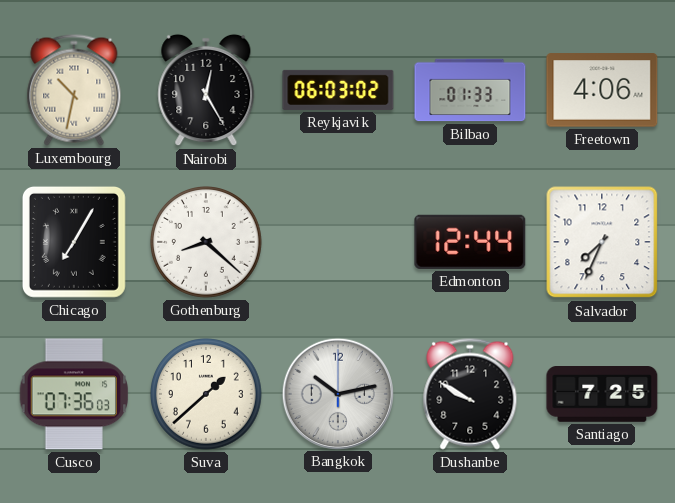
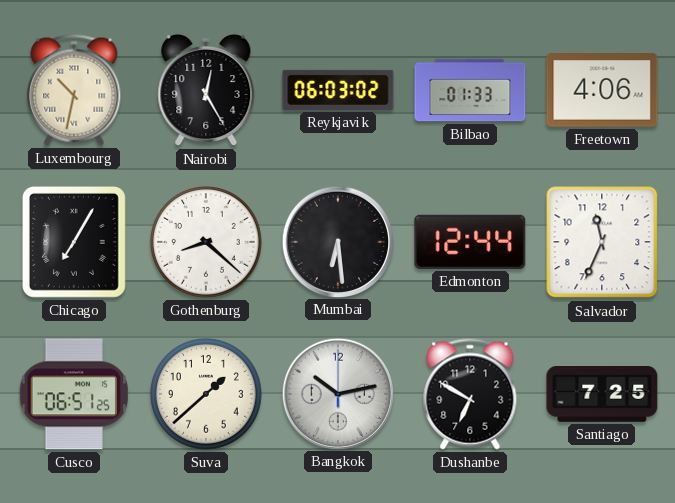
Mumbai: none -> 6:29
Salvador: 7:34 -> 11:34
Cusco: 07:36 -> 06:51
Dushanbe: 9:50 -> 6:50
